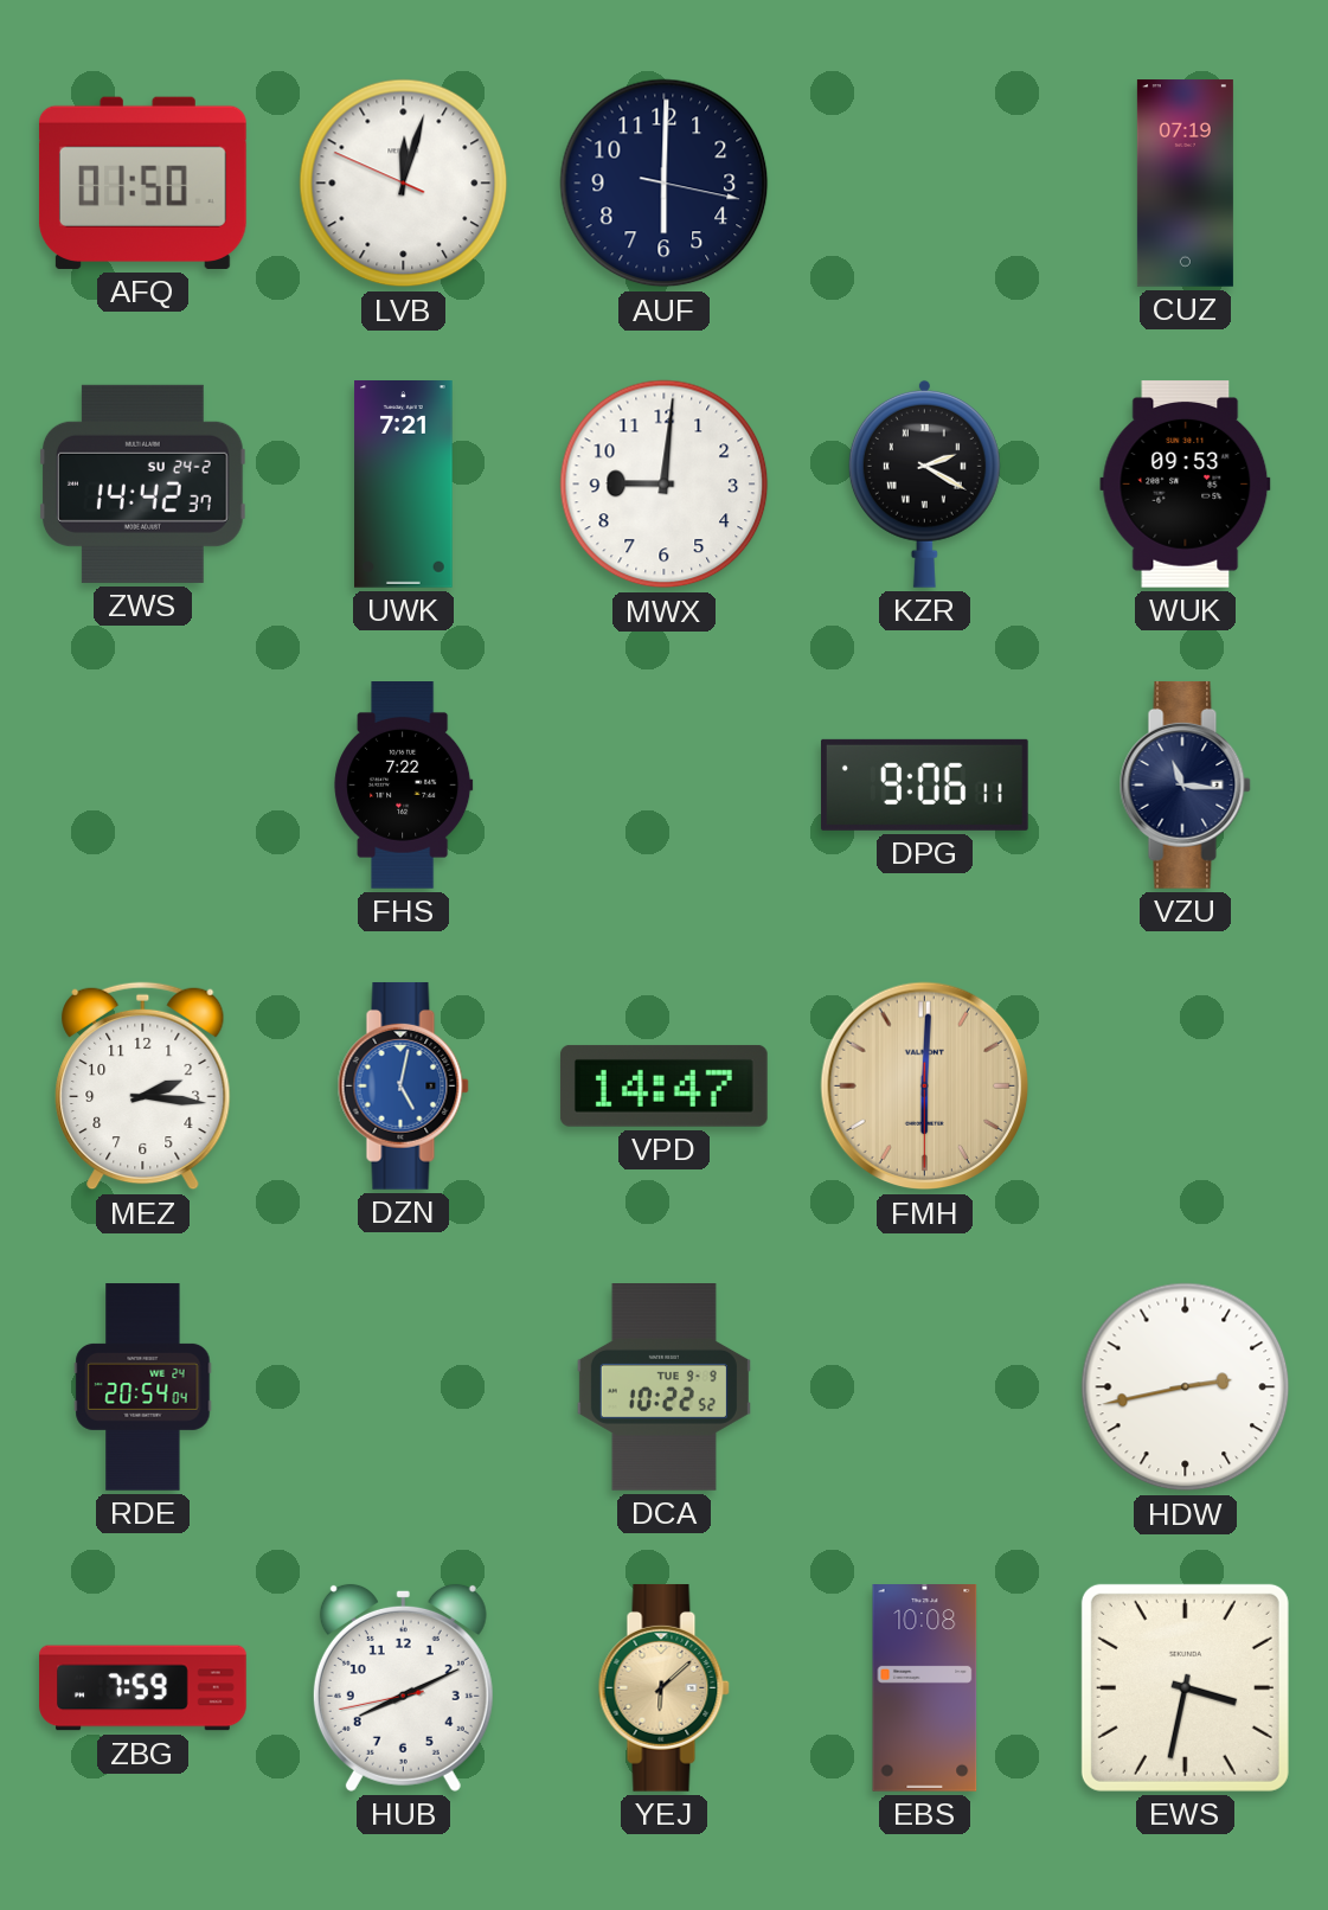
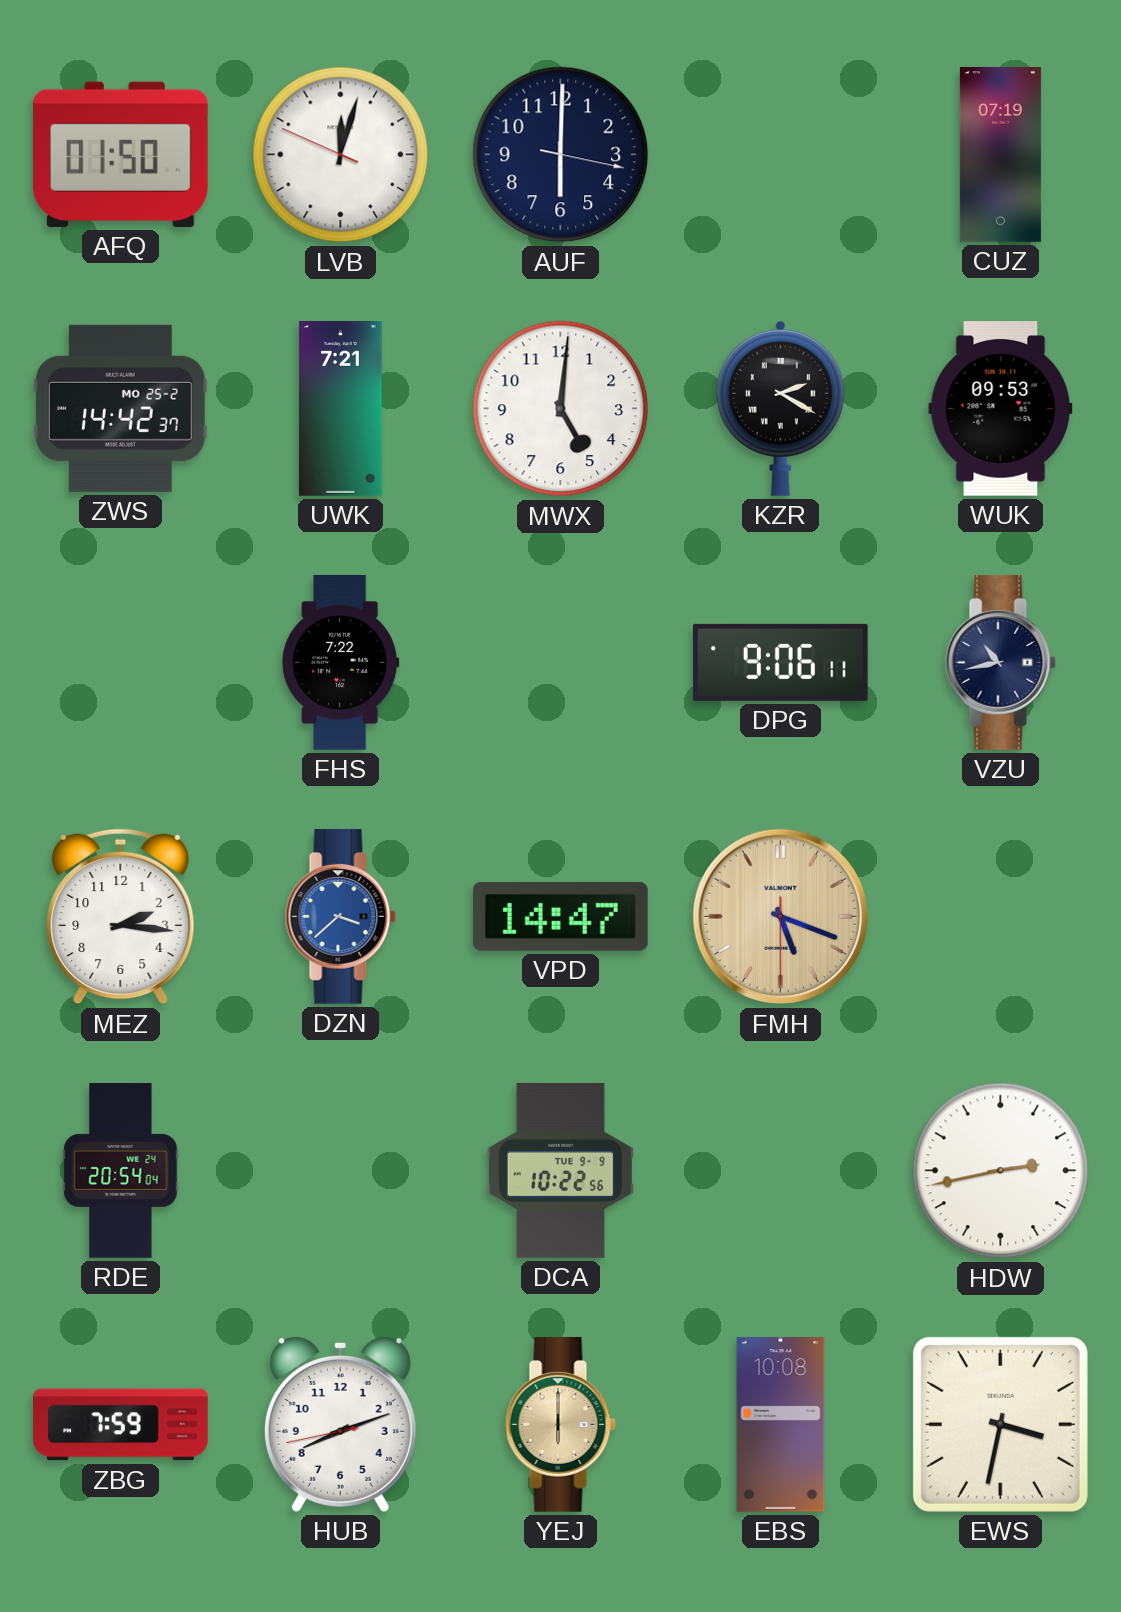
ZWS date: SU 24-2 -> MO 25-2
MWX: 9:01 -> 5:01
VZU: 11:16 -> 10:43
DZN: 5:02 -> 3:38
FMH: 6:00 -> 5:18
DCA: 10:22:52 -> 10:22:56
HUB: 8:10 -> 8:11
YEJ: 6:08 -> 6:00
